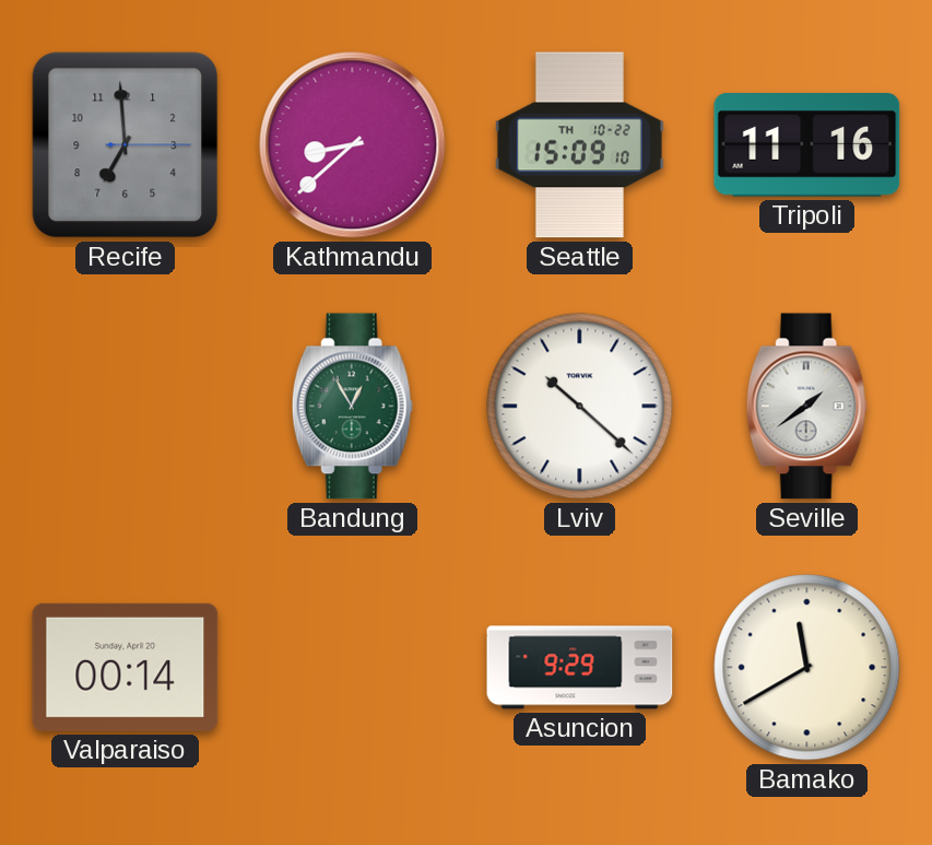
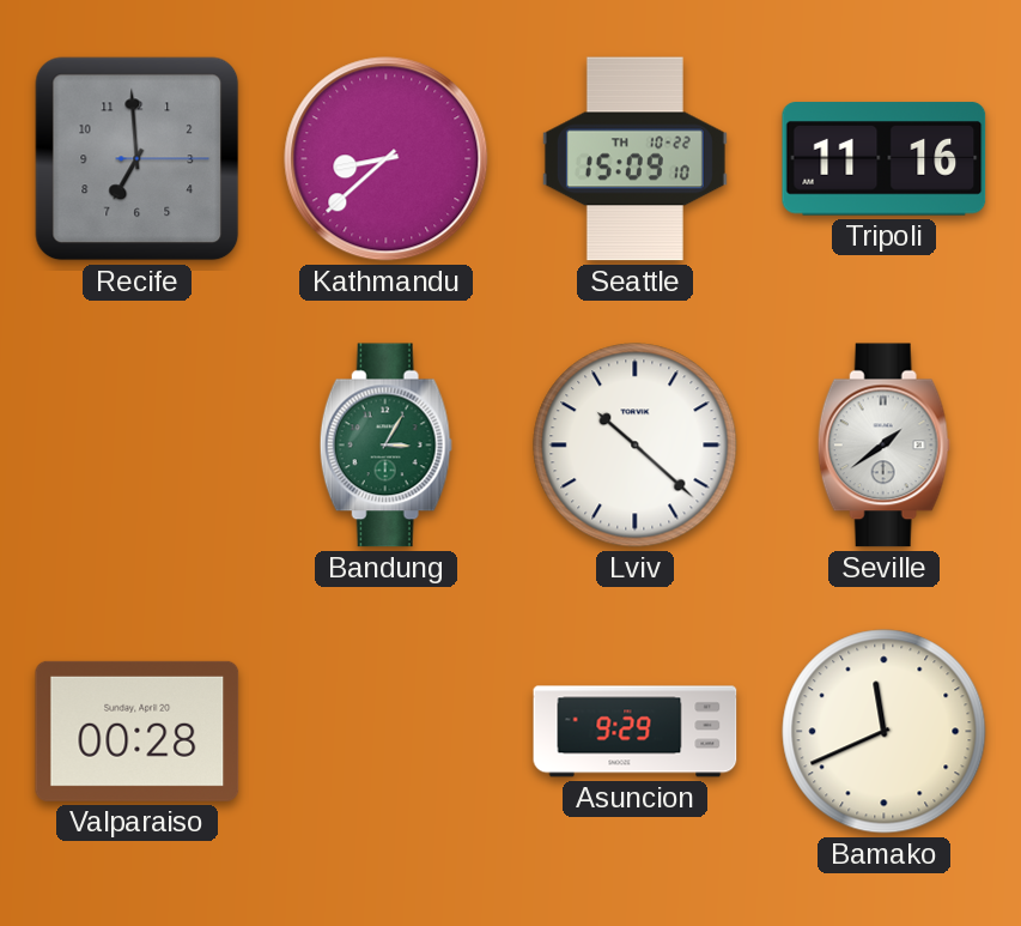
Bandung: 12:55 -> 3:05
Valparaiso: 00:14 -> 00:28
Bamako: 11:40 -> 11:41
